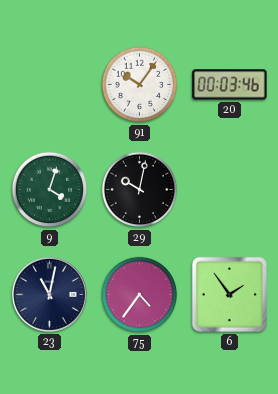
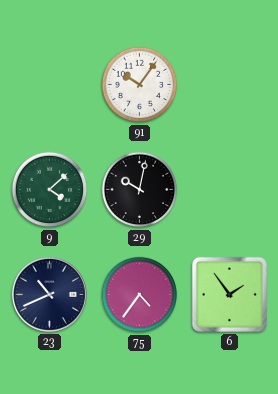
20: 00:03 -> none
9: 4:03 -> 4:08
23: 11:02 -> 10:41
